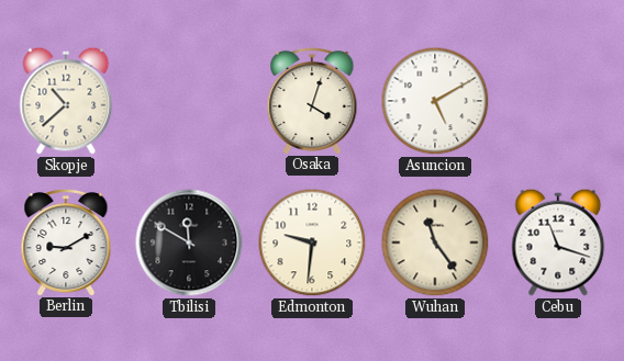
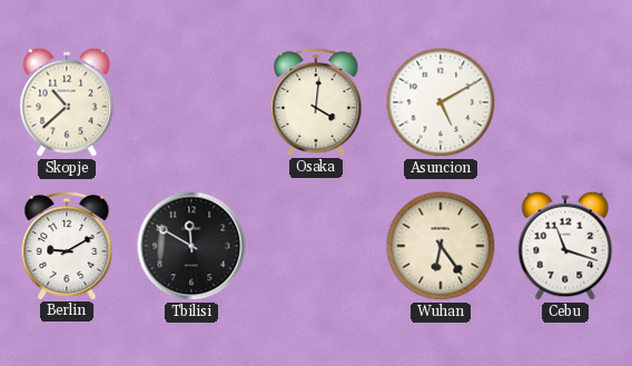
Osaka: 4:03 -> 4:01
Edmonton: 9:31 -> none
Wuhan: 11:24 -> 6:24
